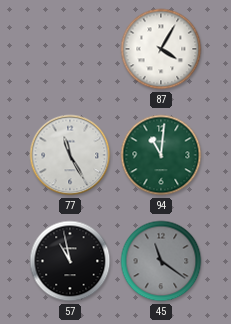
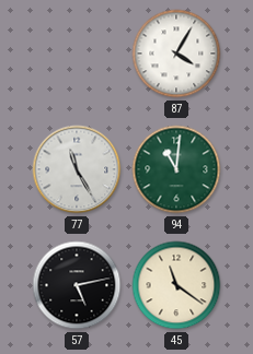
57: 10:58 -> 5:13
45 dial: grey -> cream
